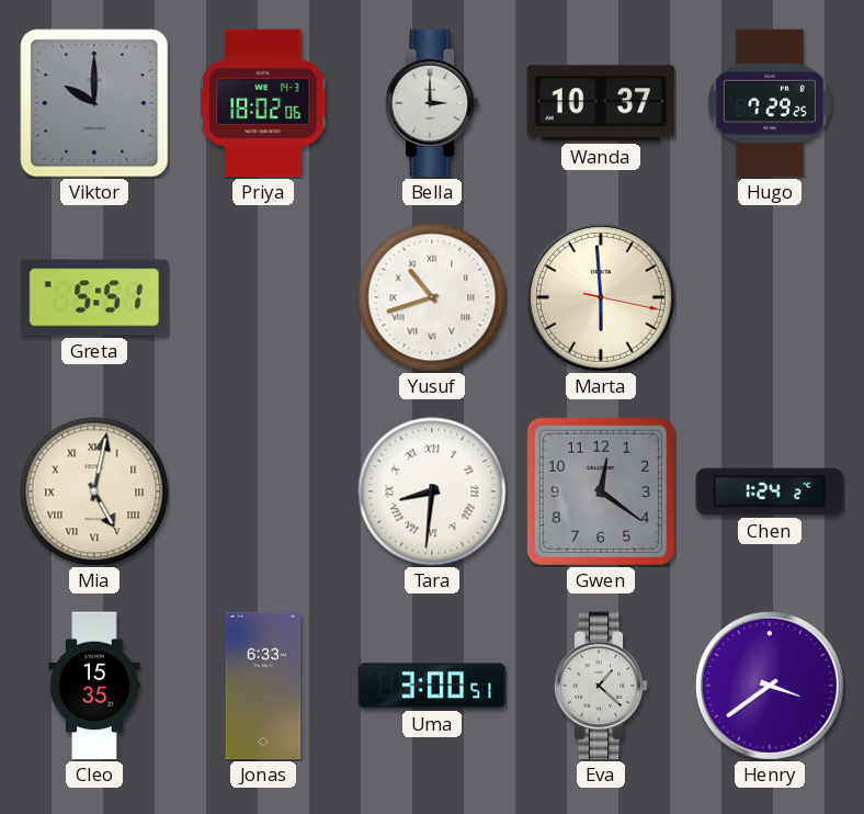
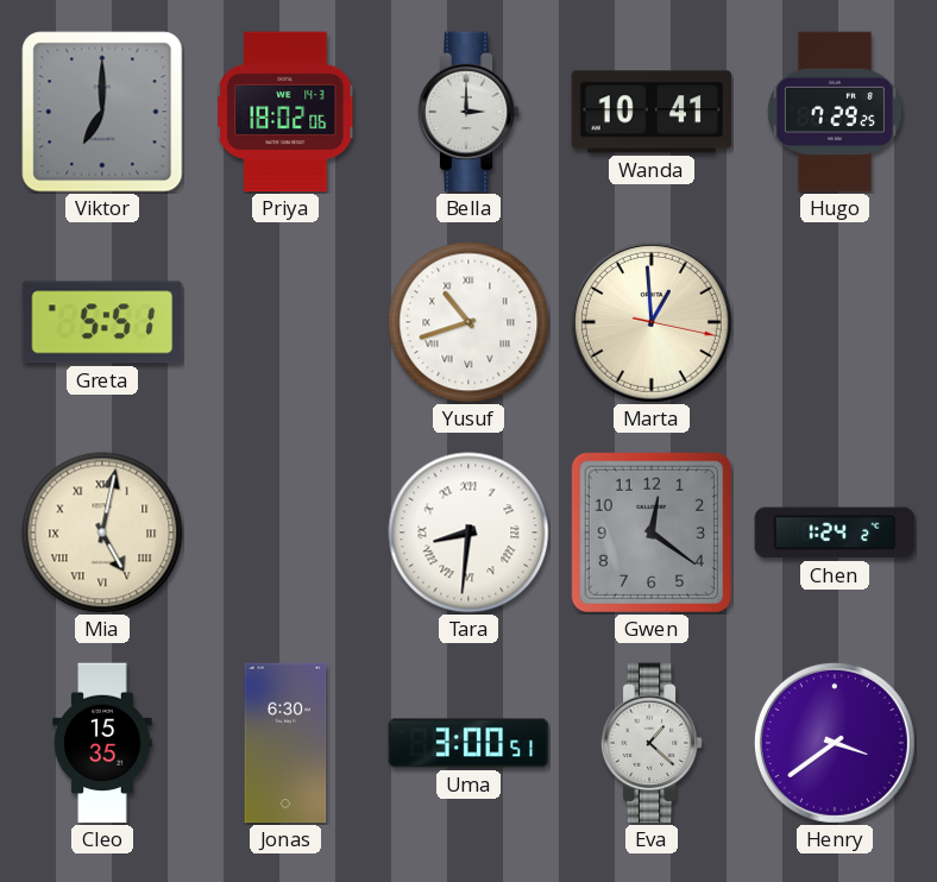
Viktor: 10:00 -> 7:00
Wanda: 10:37 -> 10:41
Marta: 5:59 -> 12:59
Jonas: 6:33 -> 6:30
